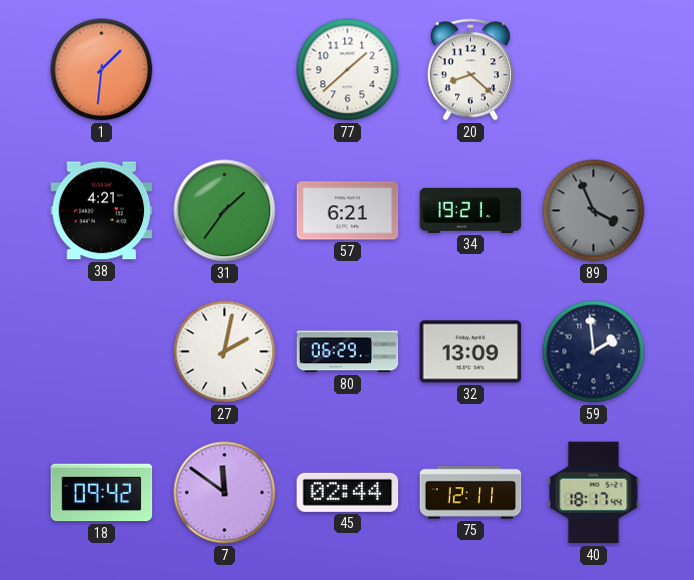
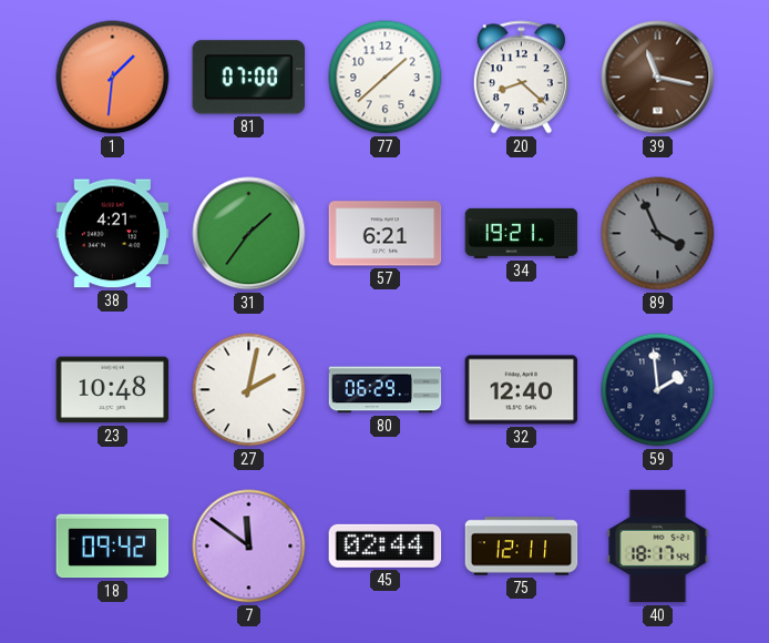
81: none -> 07:00
39: none -> 11:17
23: none -> 10:48
32: 13:09 -> 12:40
